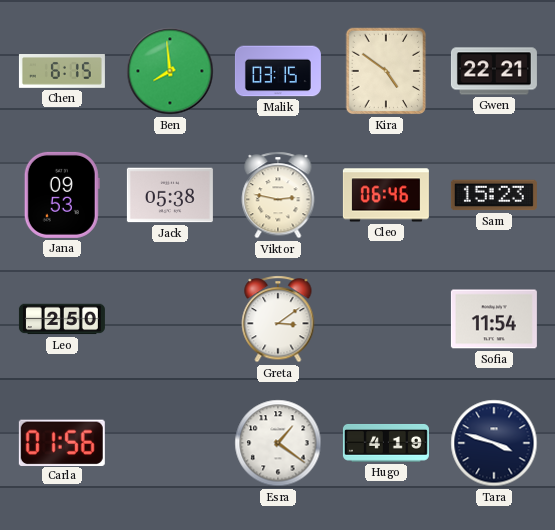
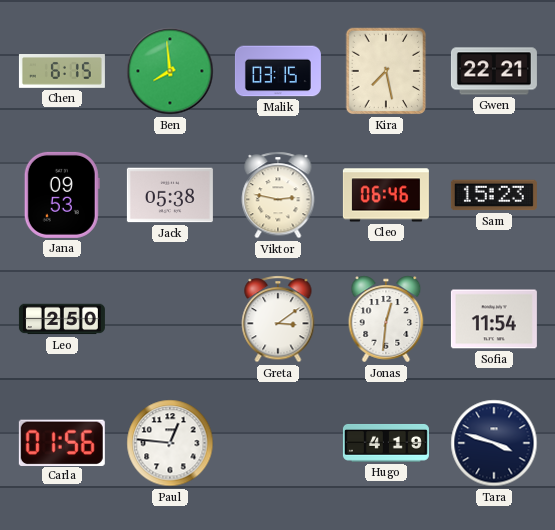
Kira: 4:51 -> 7:28
Jonas: none -> 12:31
Paul: none -> 12:46
Esra: 1:21 -> none
